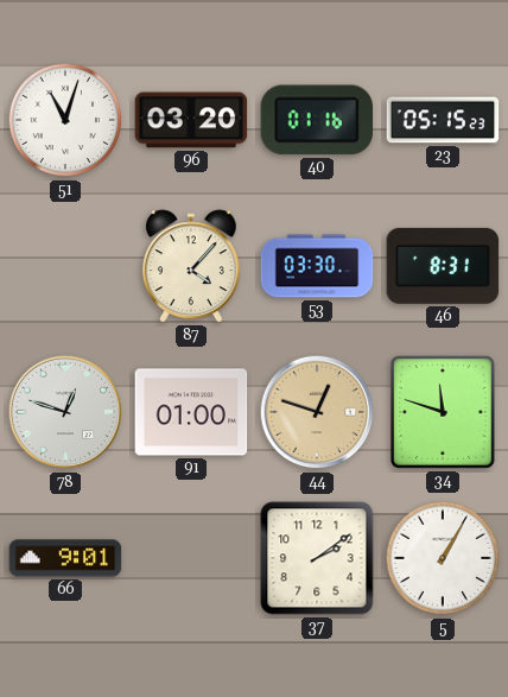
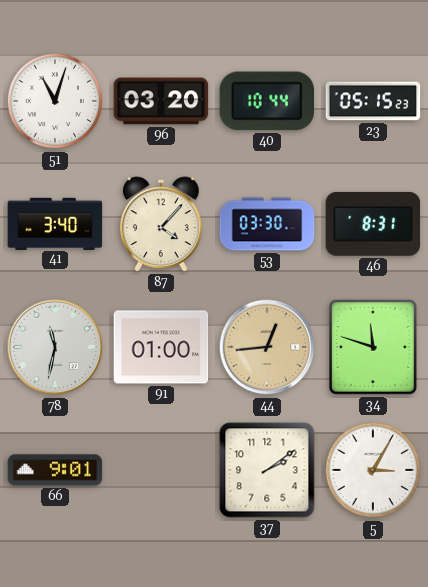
40: 01:16 -> 10:44
41: none -> 3:40
78: 12:48 -> 11:32
44: 12:48 -> 12:44
5: 1:05 -> 3:05
